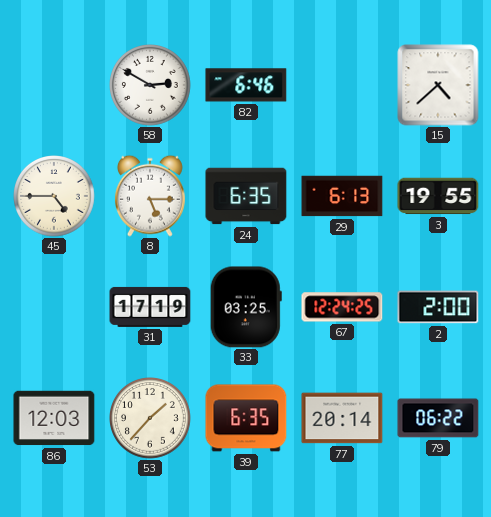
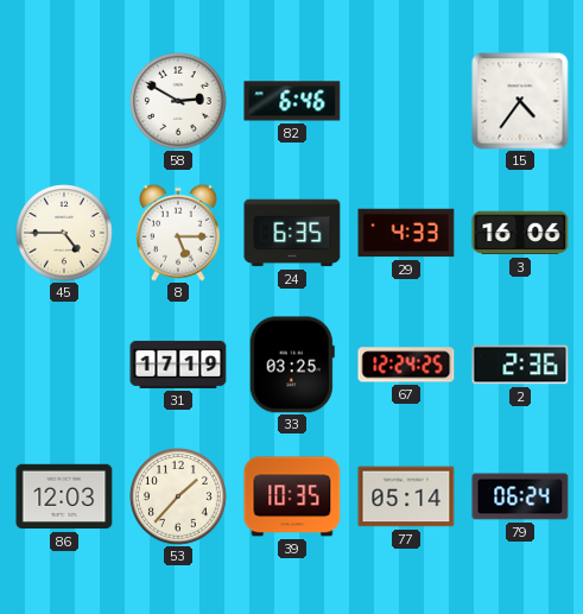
15: 4:38 -> 4:36
29: 6:13 -> 4:33
3: 19:55 -> 16:06
2: 2:00 -> 2:36
39: 6:35 -> 10:35
77: 20:14 -> 05:14
79: 06:22 -> 06:24
